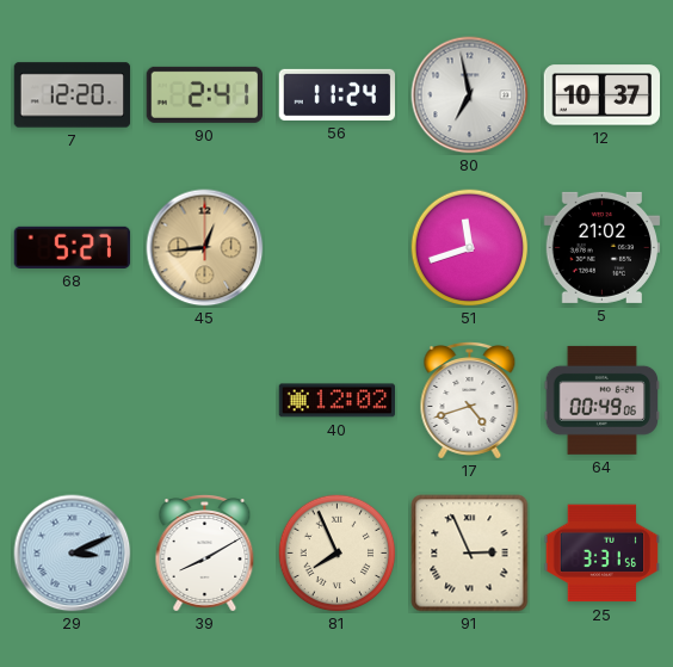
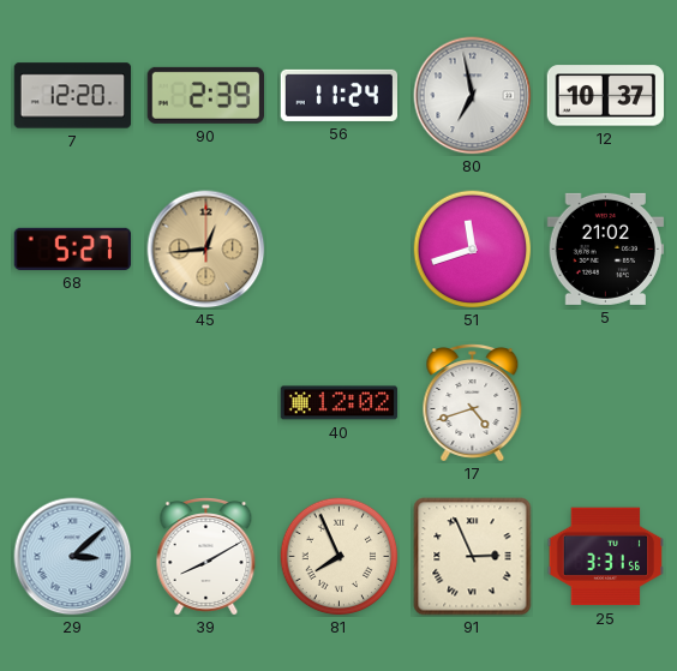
90: 2:41 -> 2:39
64: 00:49 -> none
29: 3:11 -> 3:08
